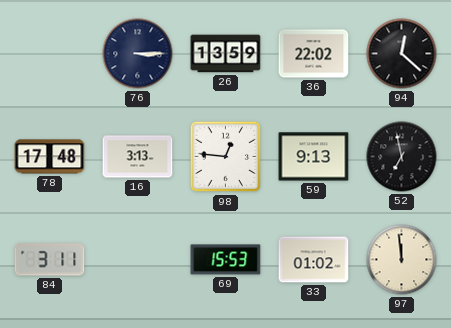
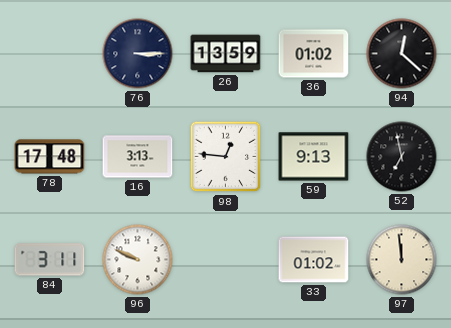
36: 22:02 -> 01:02
96: none -> 9:49
69: 15:53 -> none
